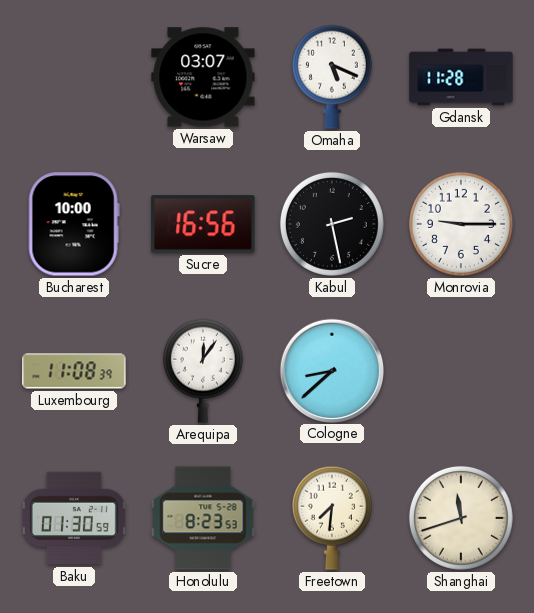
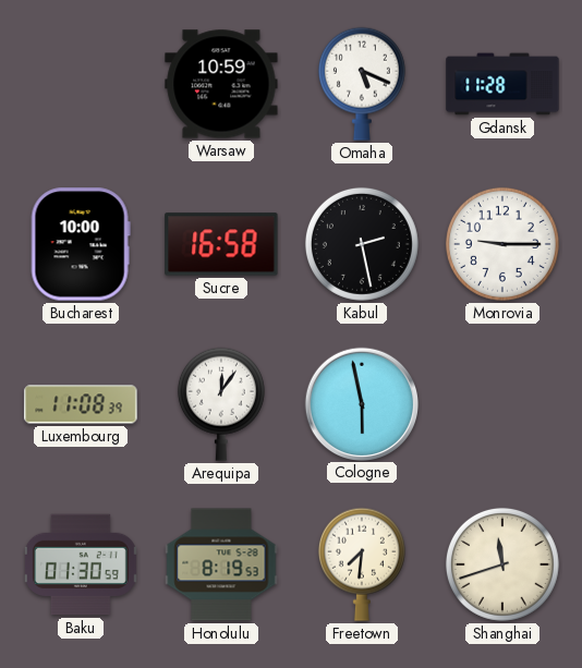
Warsaw: 03:07 -> 10:59
Sucre: 16:56 -> 16:58
Cologne: 8:38 -> 5:58
Honolulu: 8:23 -> 8:19
